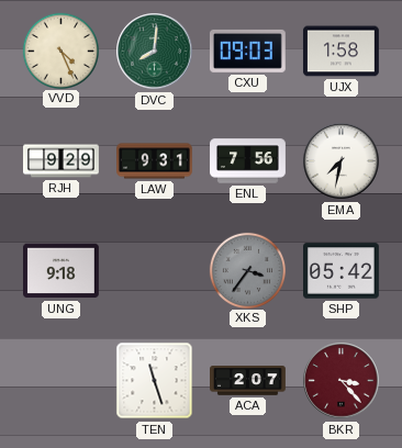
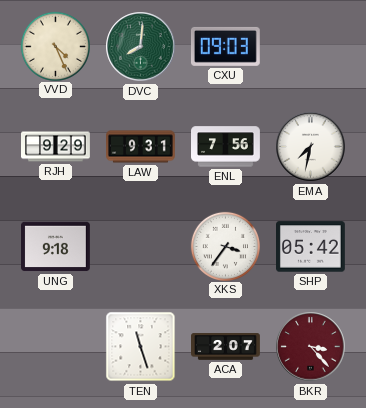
UJX: 1:58 -> none
XKS dial: grey -> white
